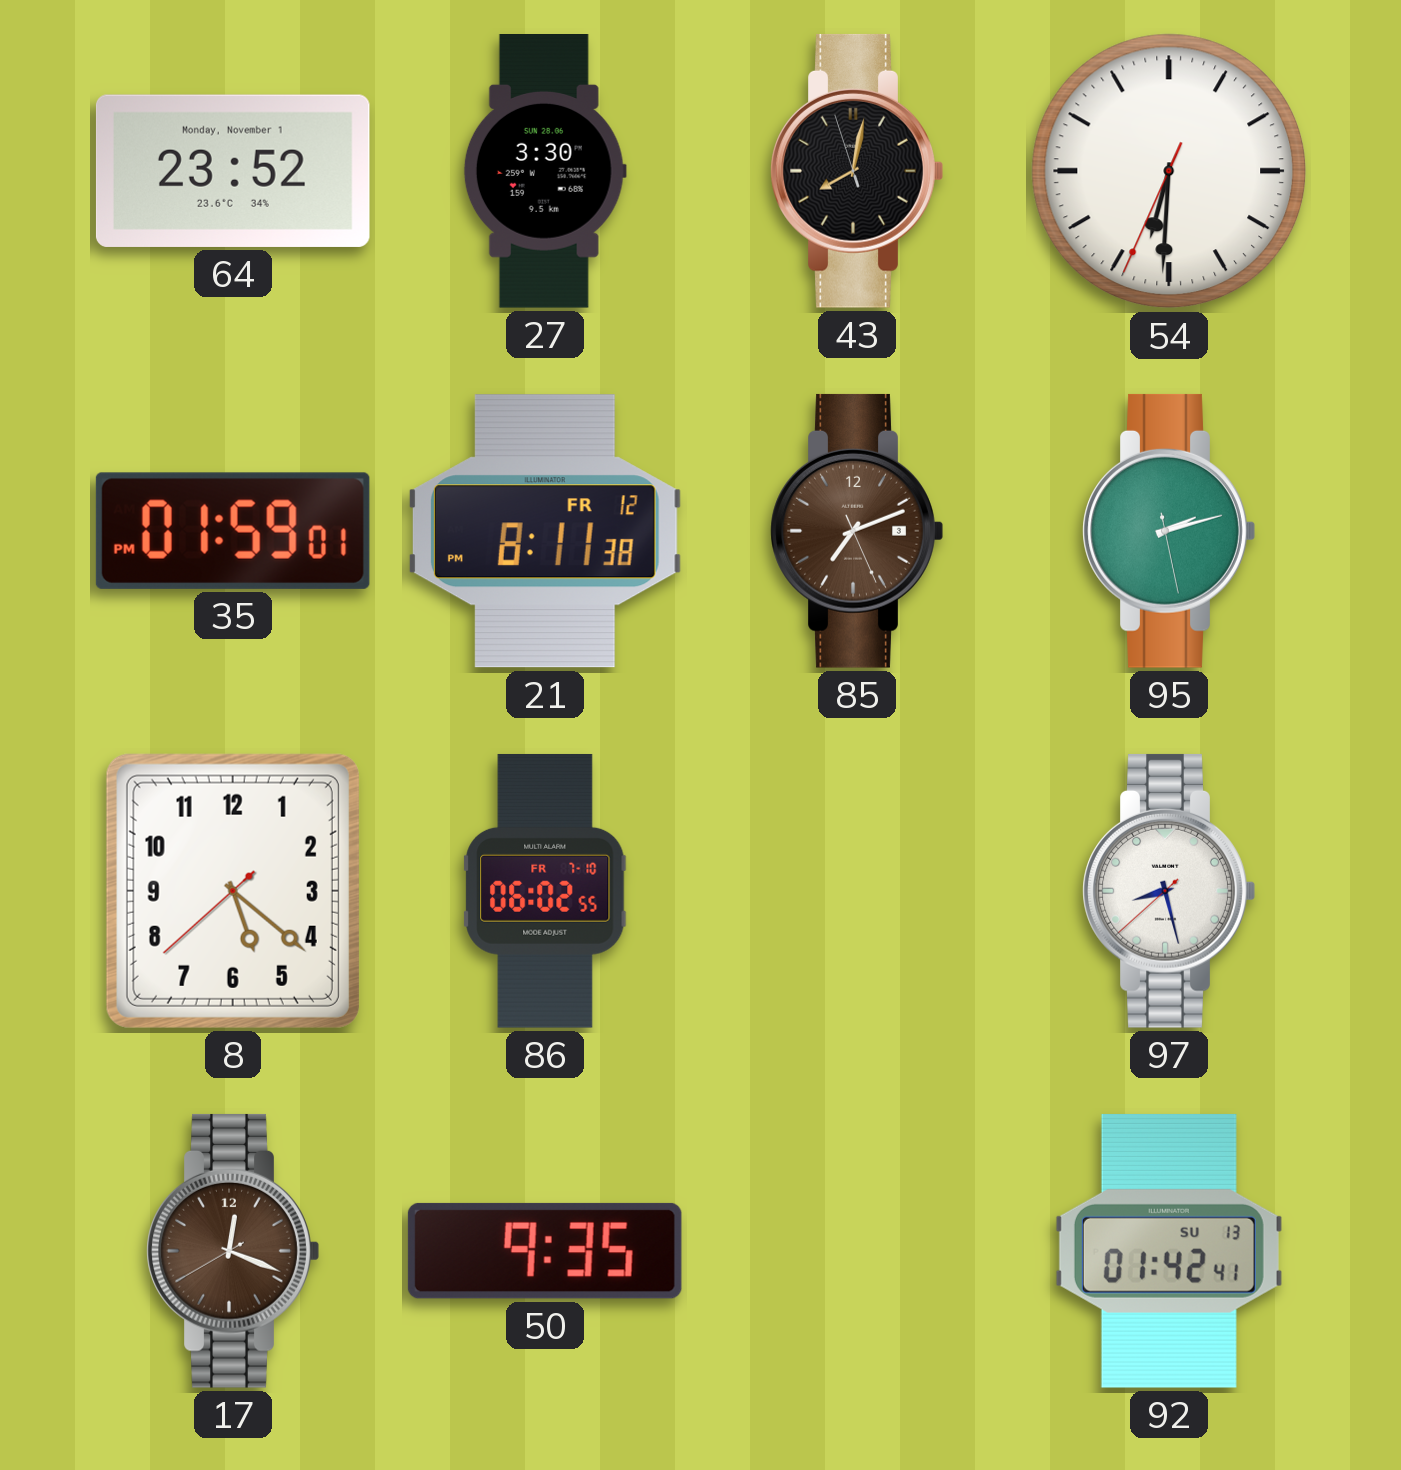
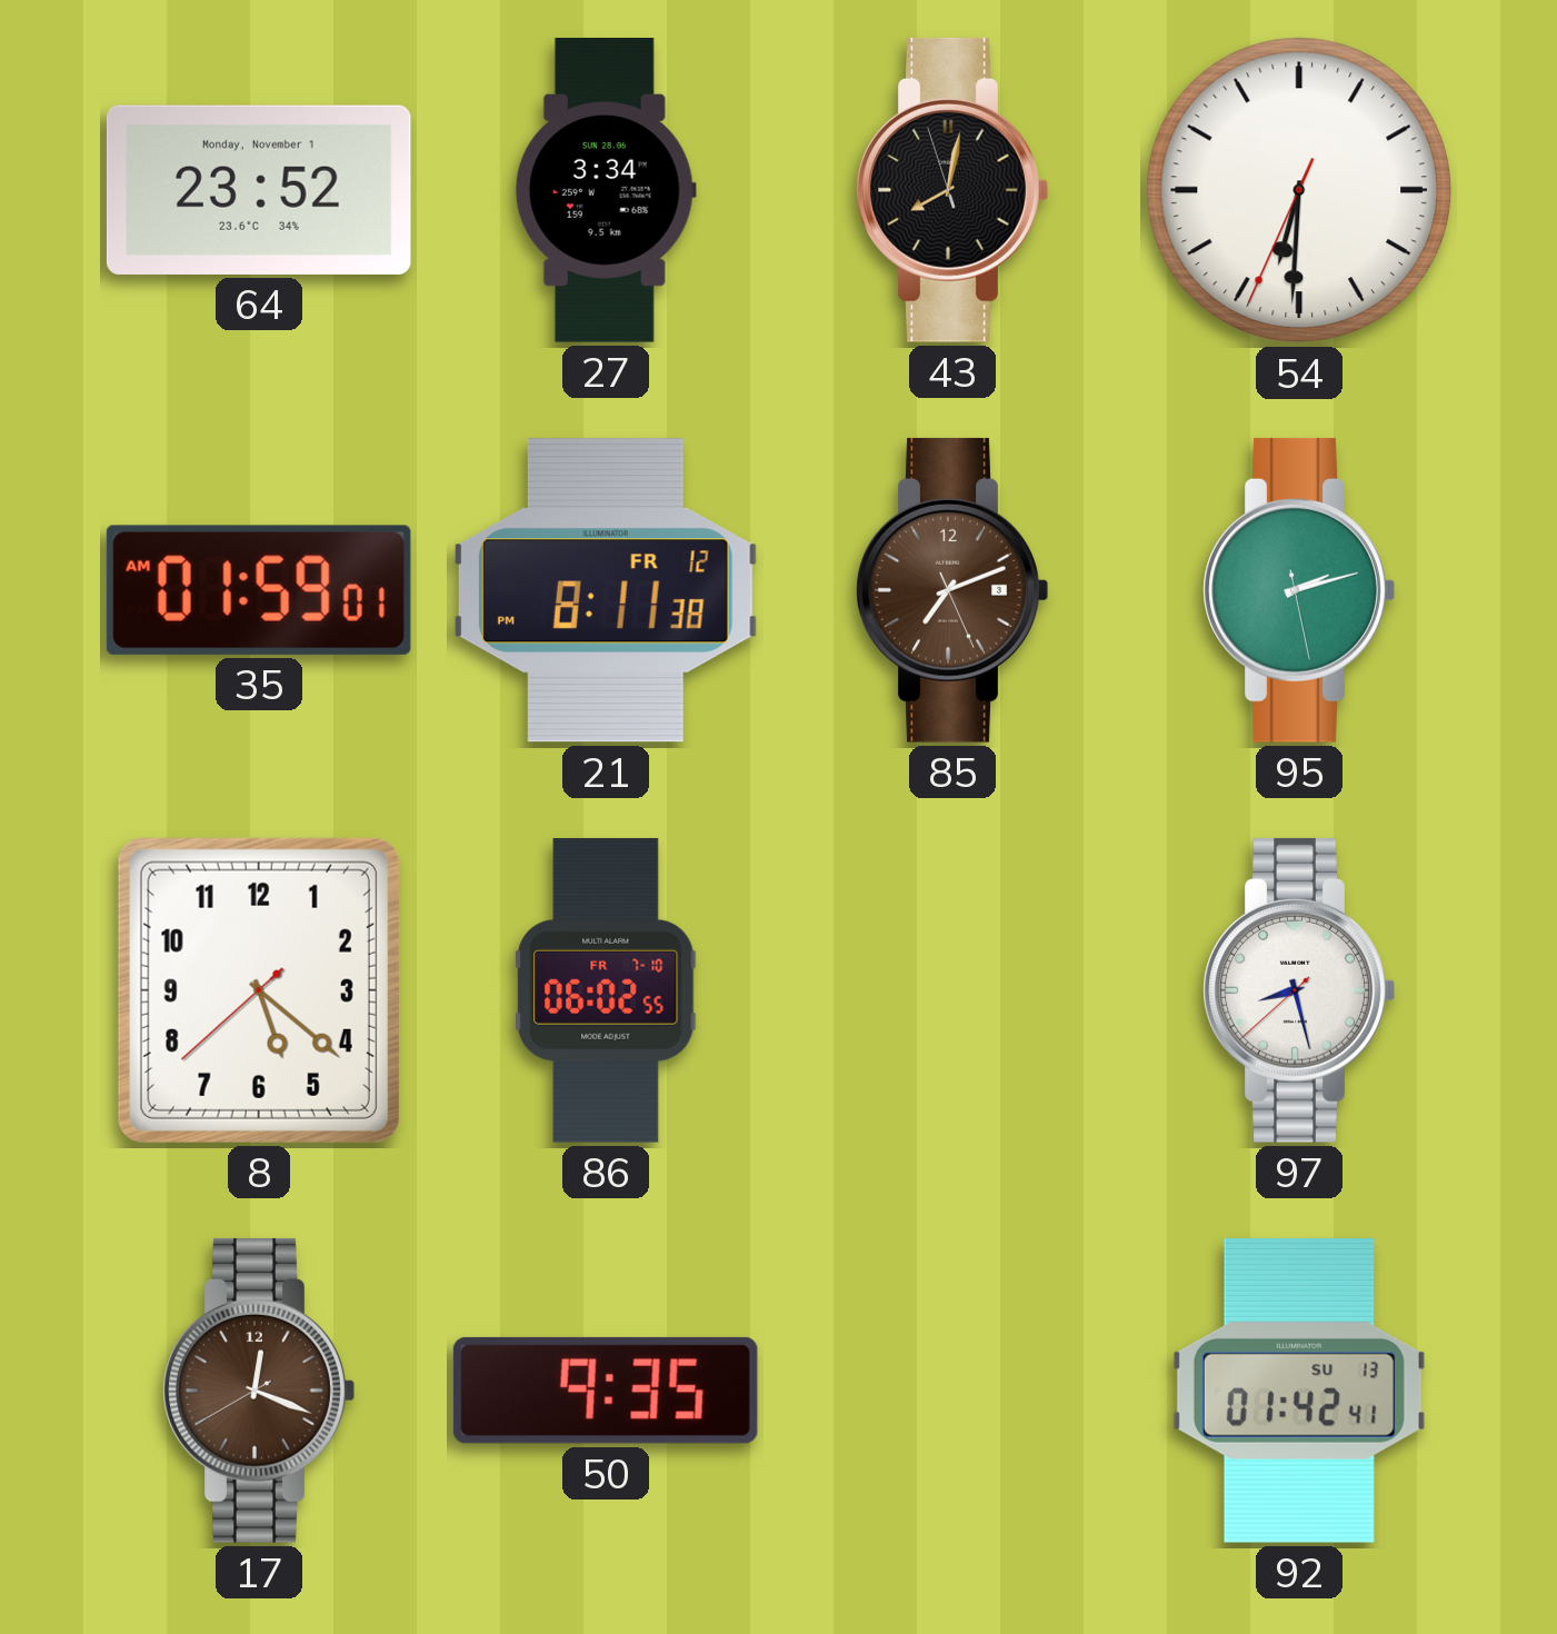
27: 3:30 -> 3:34
35: 01:59:01 PM -> 01:59:01 AM
